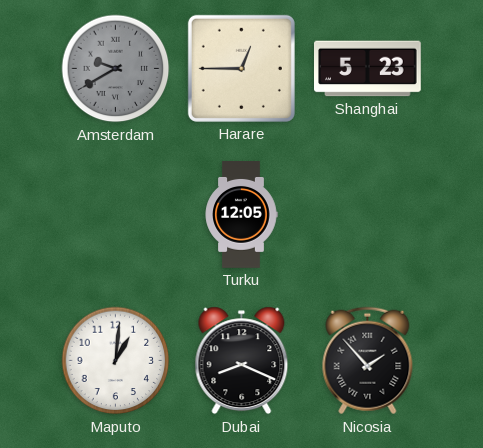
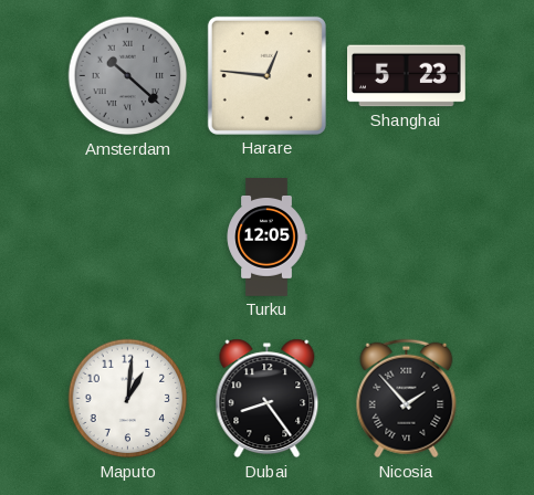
Amsterdam: 9:40 -> 10:22
Harare: 12:45 -> 12:46
Dubai: 8:19 -> 8:24
